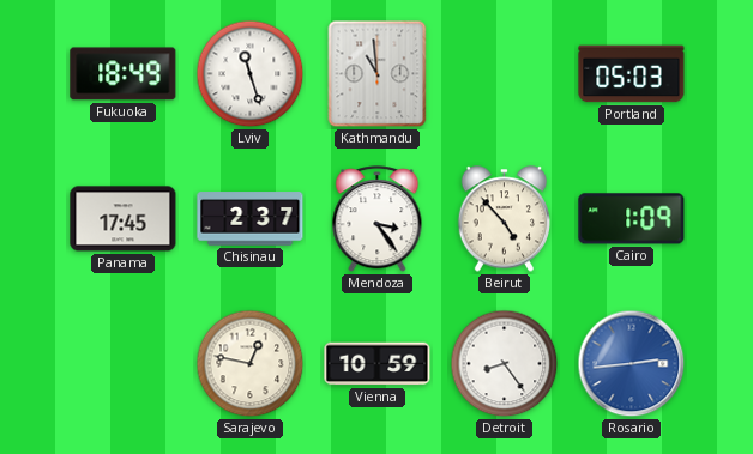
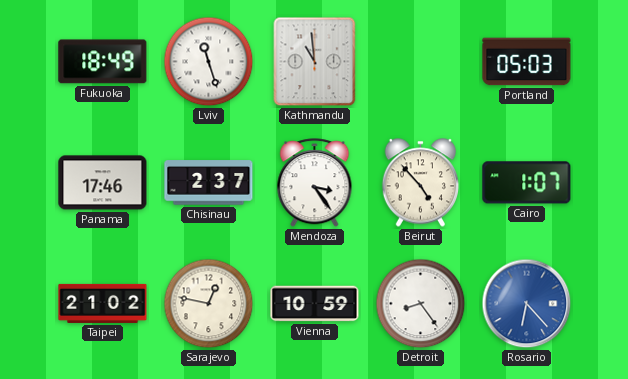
Panama: 17:45 -> 17:46
Cairo: 1:09 -> 1:07
Taipei: none -> 21:02
Rosario: 2:44 -> 6:23
